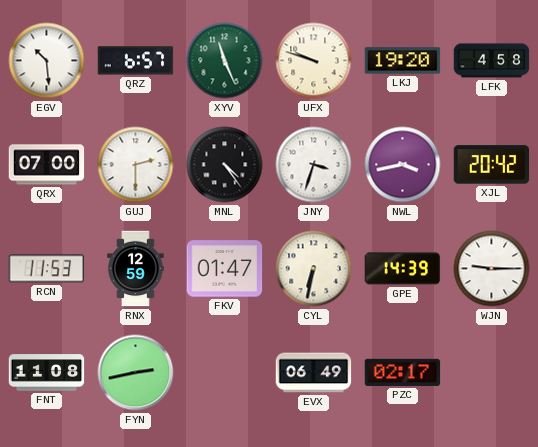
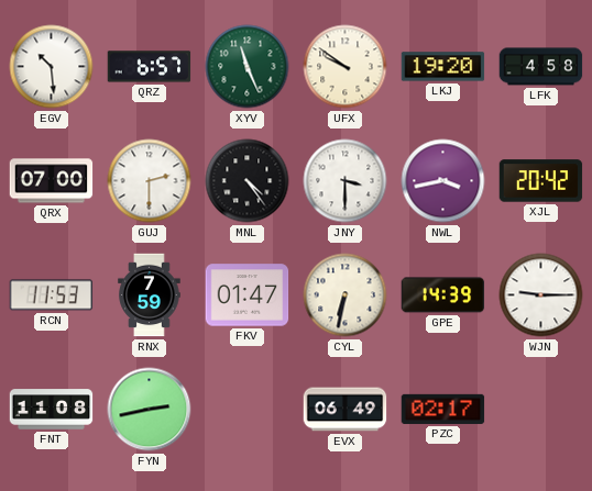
UFX: 9:48 -> 9:51
JNY: 3:33 -> 3:30
RNX: 12:59 -> 7:59
